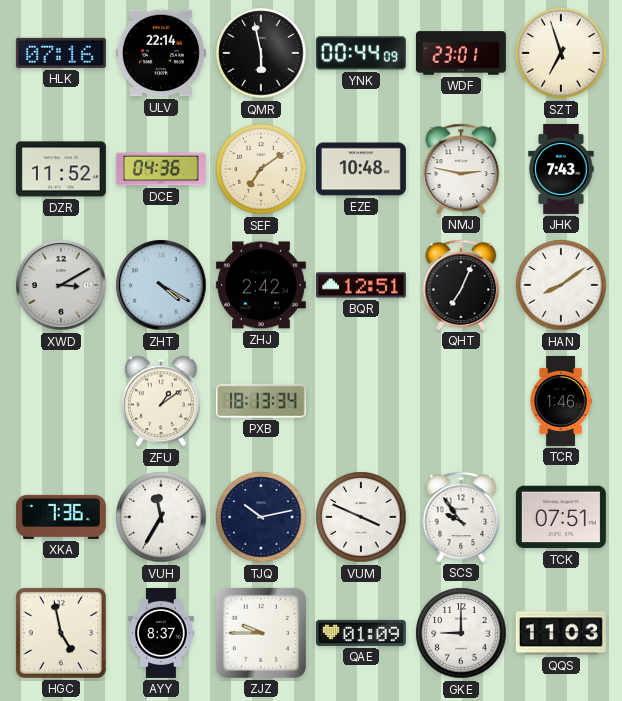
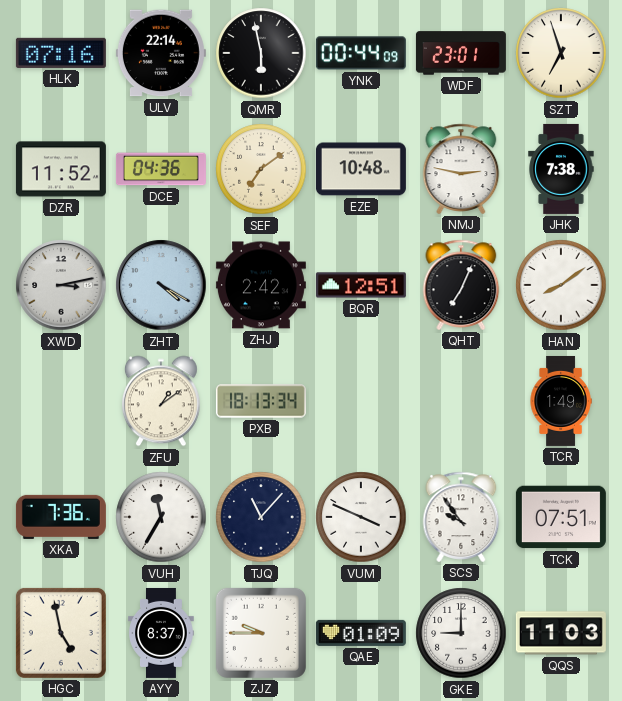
JHK: 7:43 -> 7:38
XWD: 3:10 -> 3:13
TCR: 1:46 -> 1:49
TJQ: 10:13 -> 11:07
